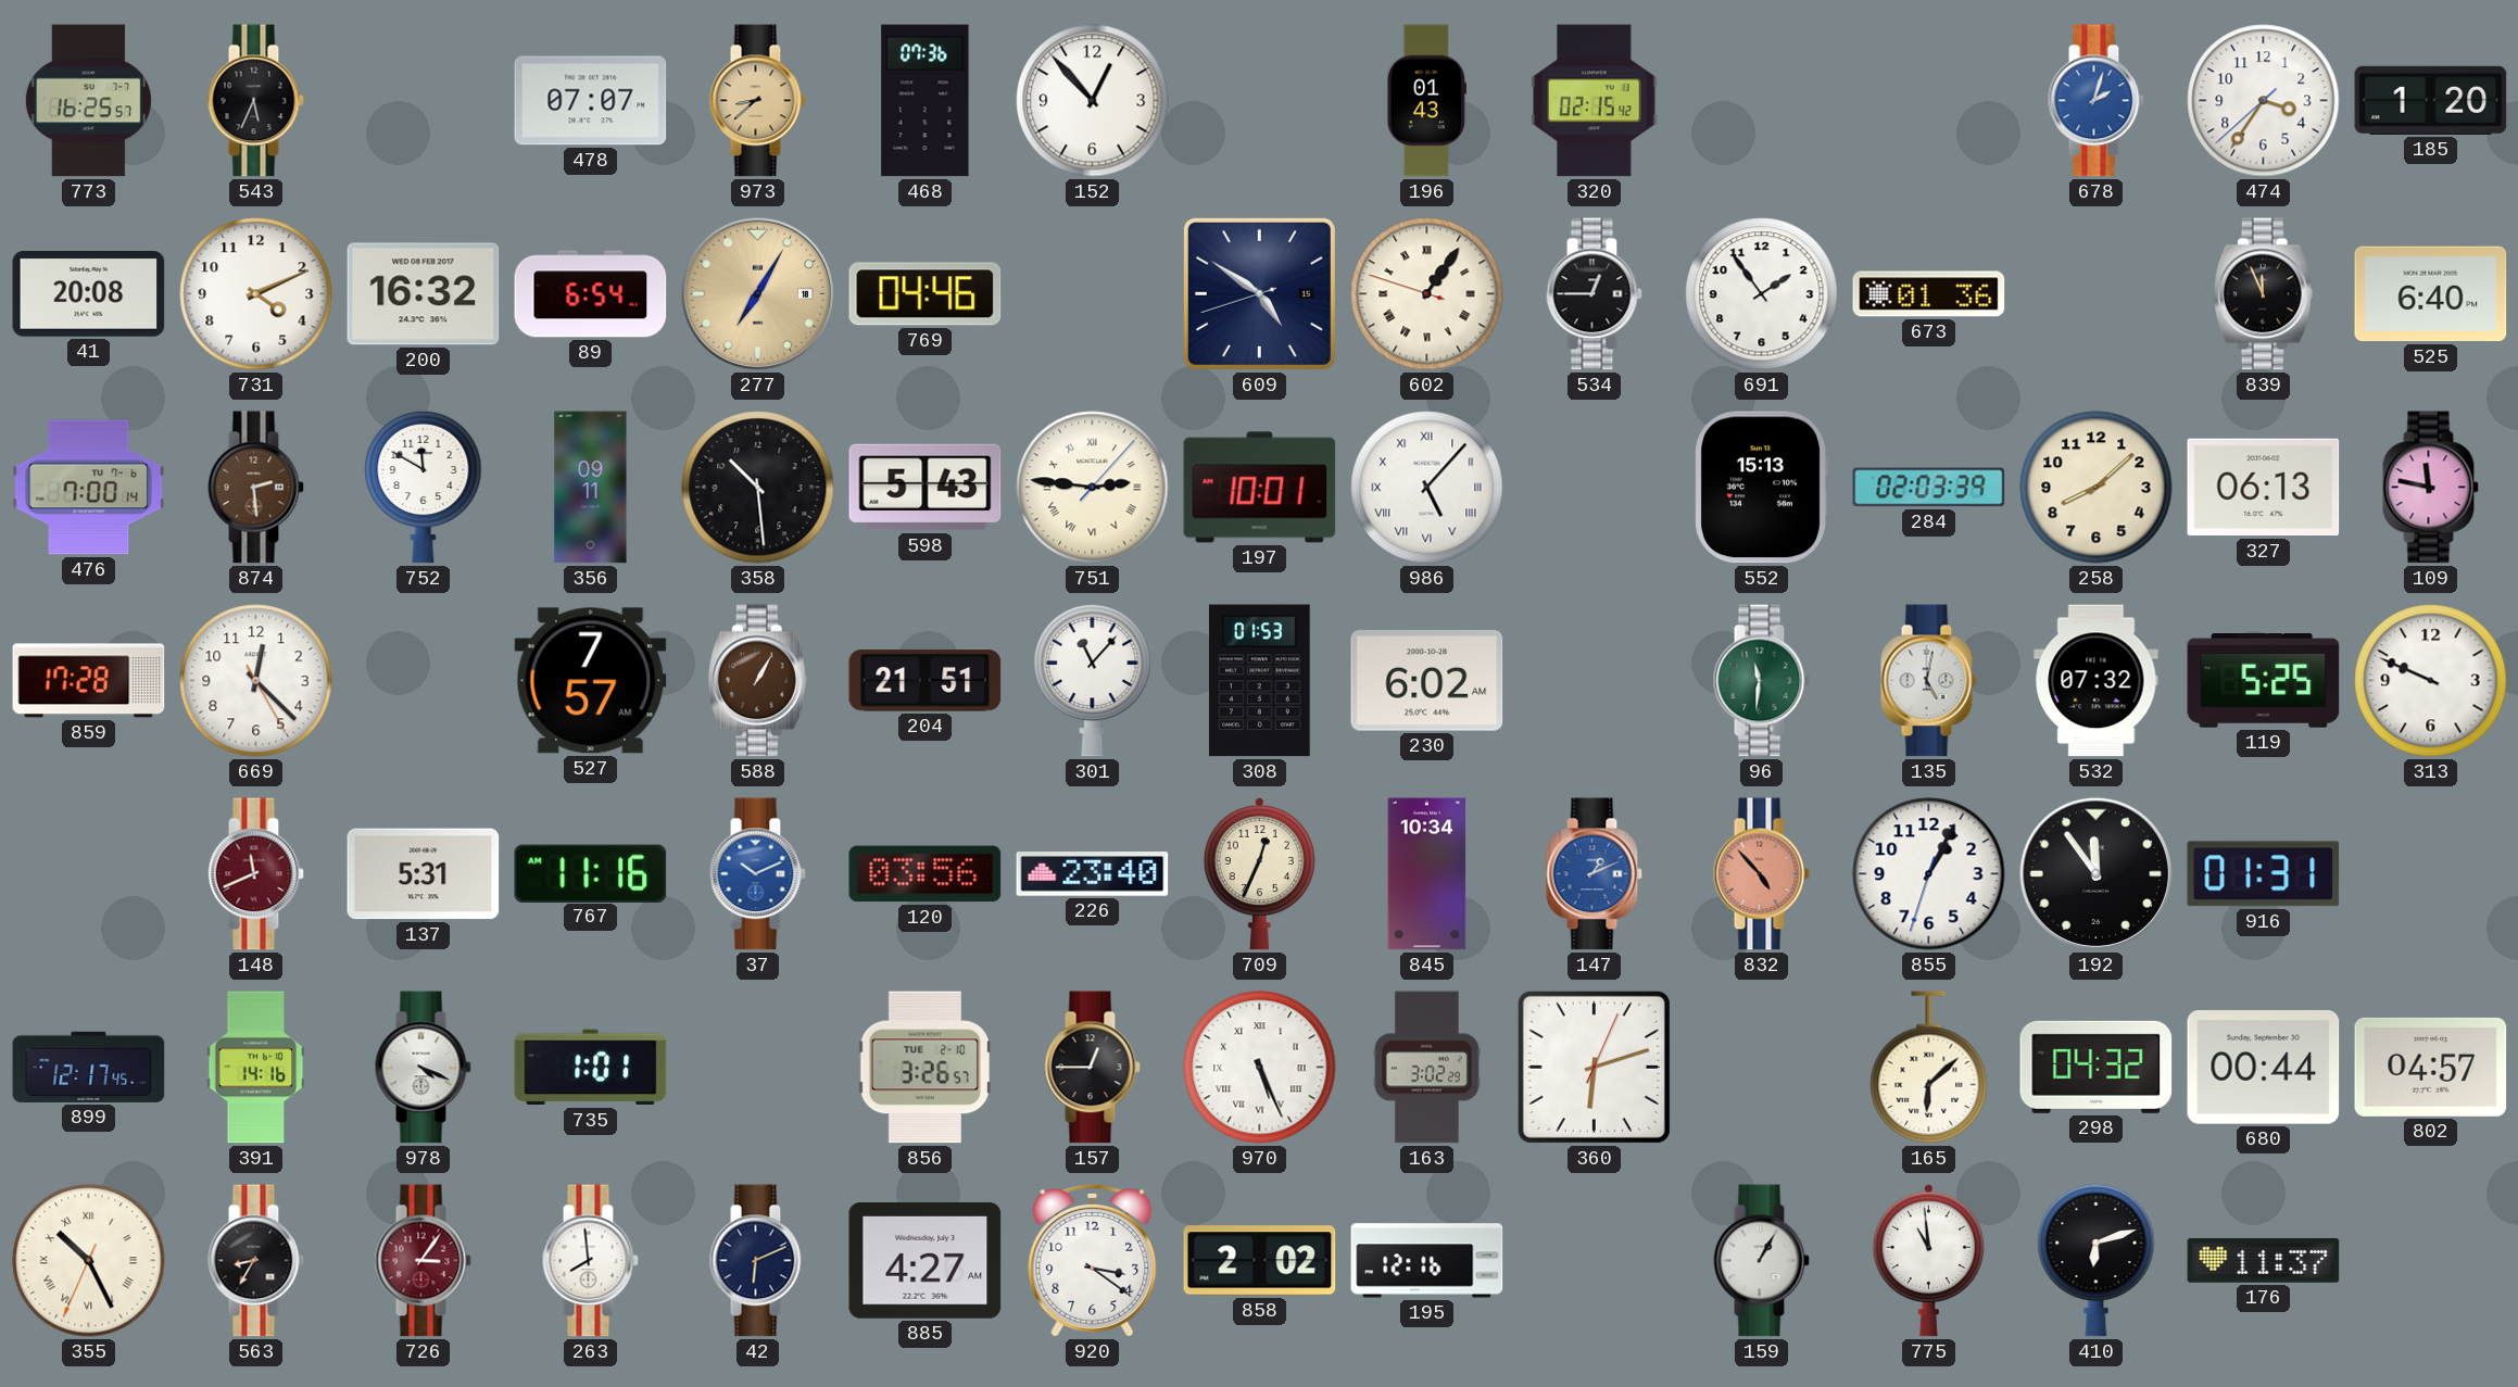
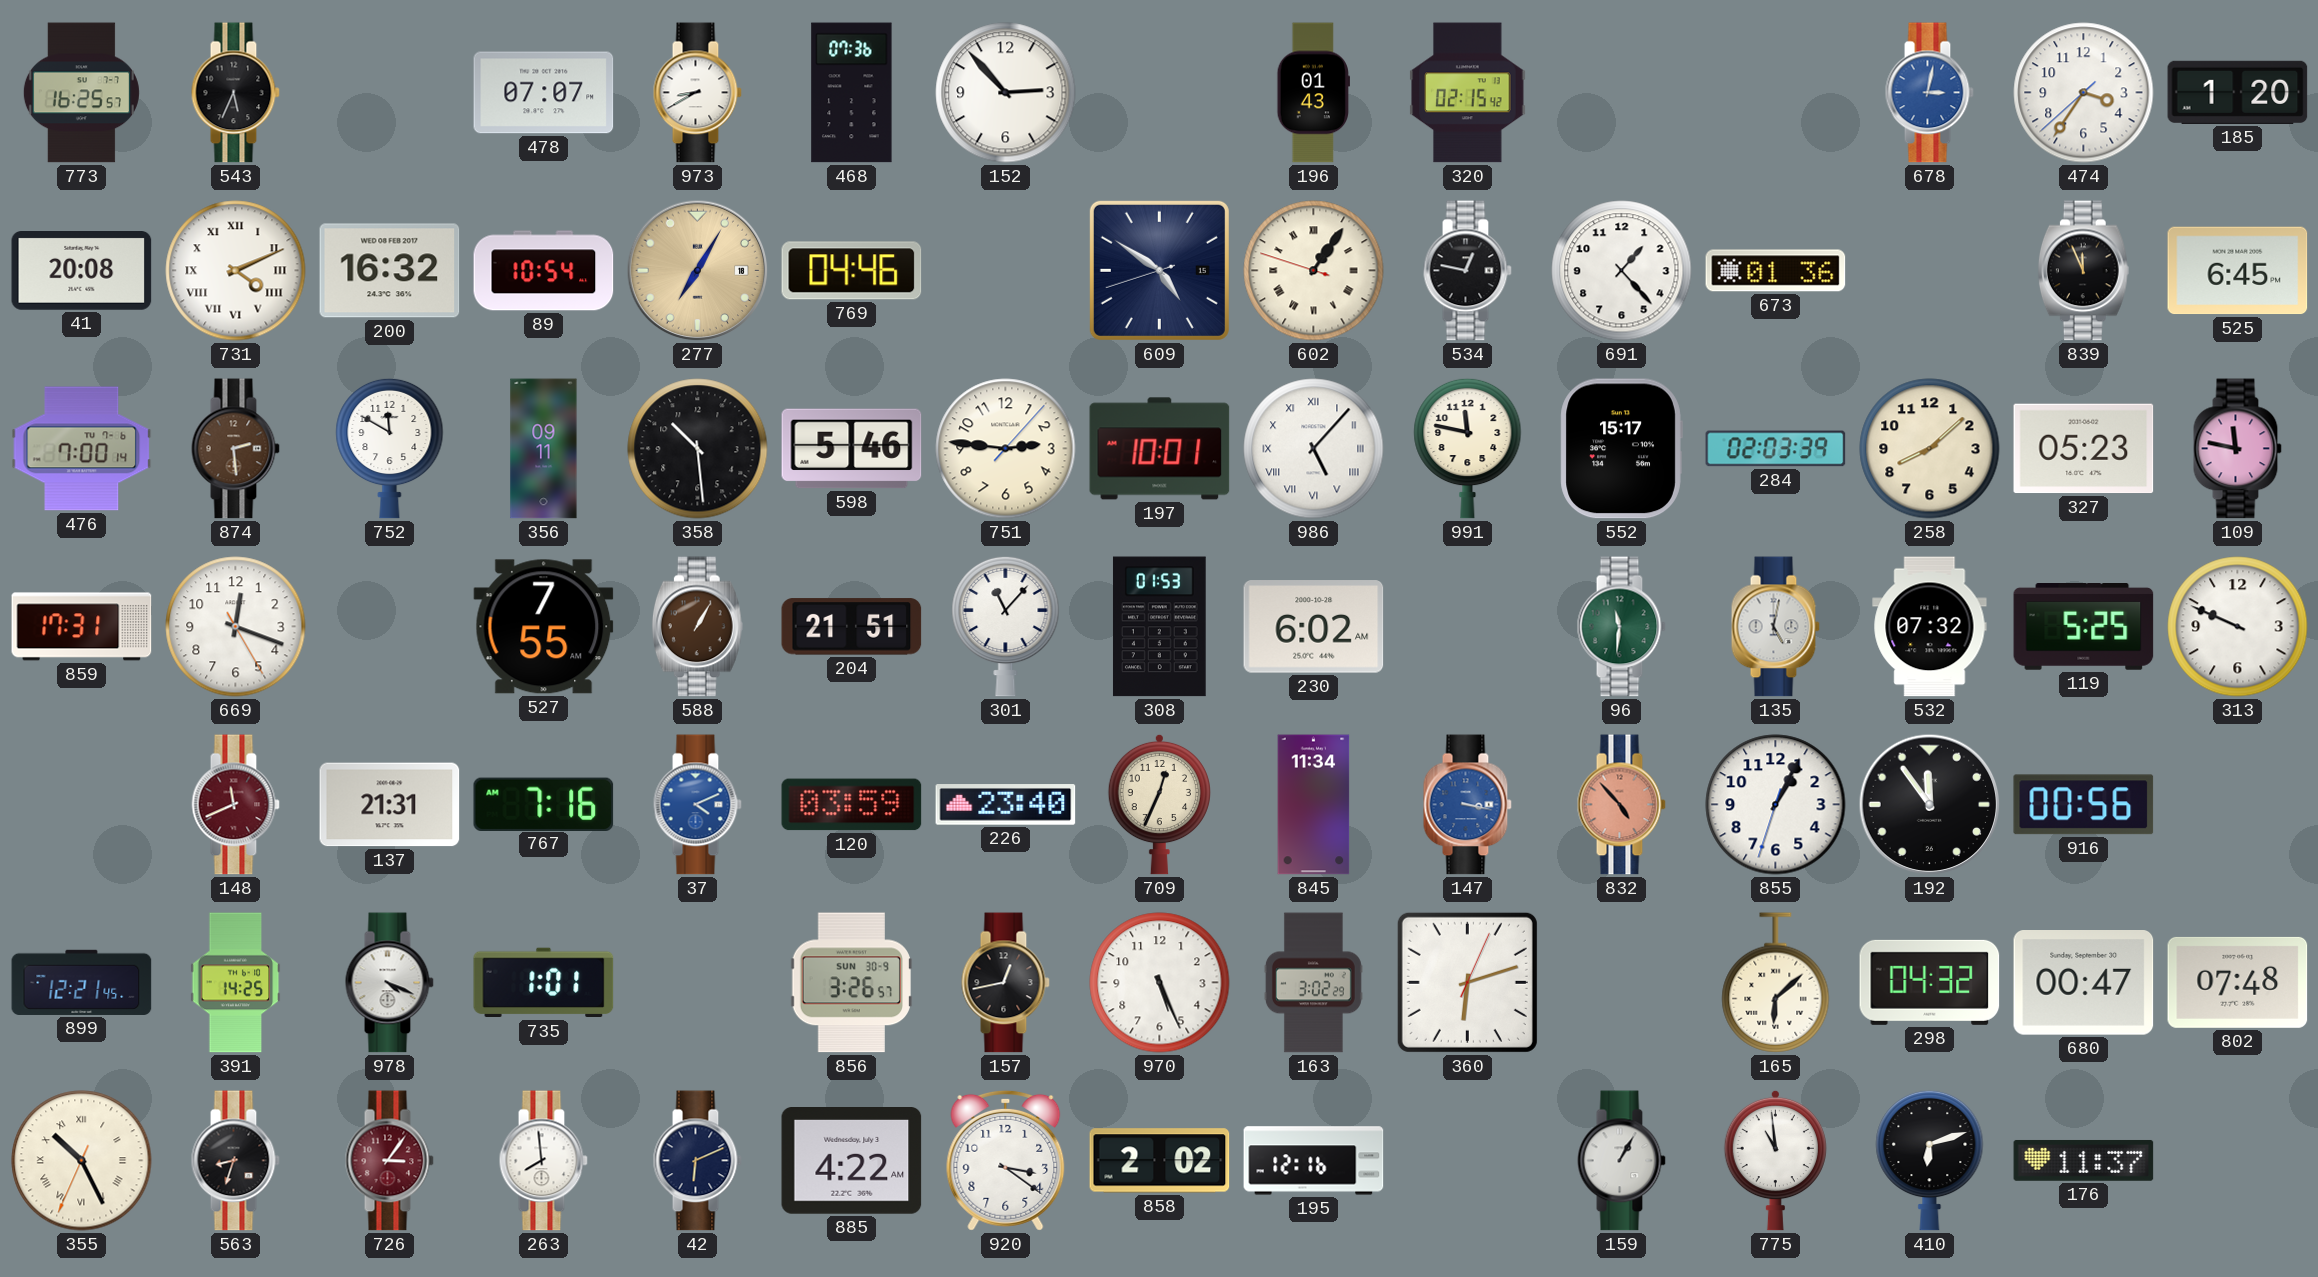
973: 8:38 -> 8:40
973 dial: champagne -> white
152: 12:53 -> 2:53
678: 2:03 -> 3:02
731 numerals: Arabic -> Roman
89: 6:54 -> 10:54
534: 12:45 -> 12:47
691: 1:54 -> 1:23
525: 6:40 -> 6:45
598: 5:43 -> 5:46
751 numerals: Roman -> Arabic
991: none -> 11:47
552: 15:13 -> 15:17
327: 06:13 -> 05:23
859: 17:28 -> 17:31
669: 12:22 -> 12:18
527: 7:57 -> 7:55
137: 5:31 -> 21:31
767: 11:16 -> 7:16
37: 10:11 -> 4:11
120: 03:56 -> 03:59
845: 10:34 -> 11:34
147: 1:11 -> 3:17
916: 01:31 -> 00:56
899: 12:17 -> 12:21
391: 14:16 -> 14:25
856 date: TUE 2-10 -> SUN 30-9
157: 12:45 -> 12:43
970 numerals: Roman -> Arabic
680: 00:44 -> 00:47
802: 04:57 -> 07:48
563: 8:35 -> 8:33
885: 4:27 -> 4:22
